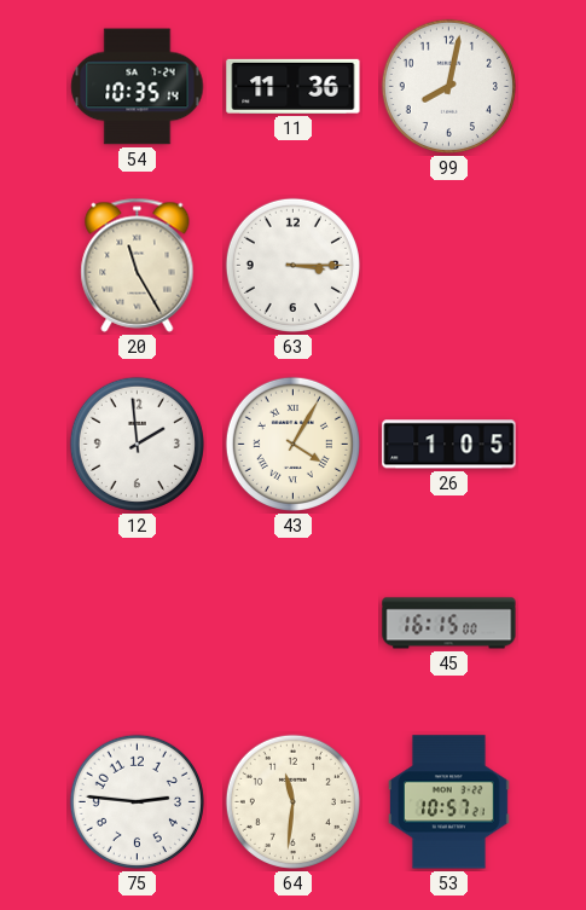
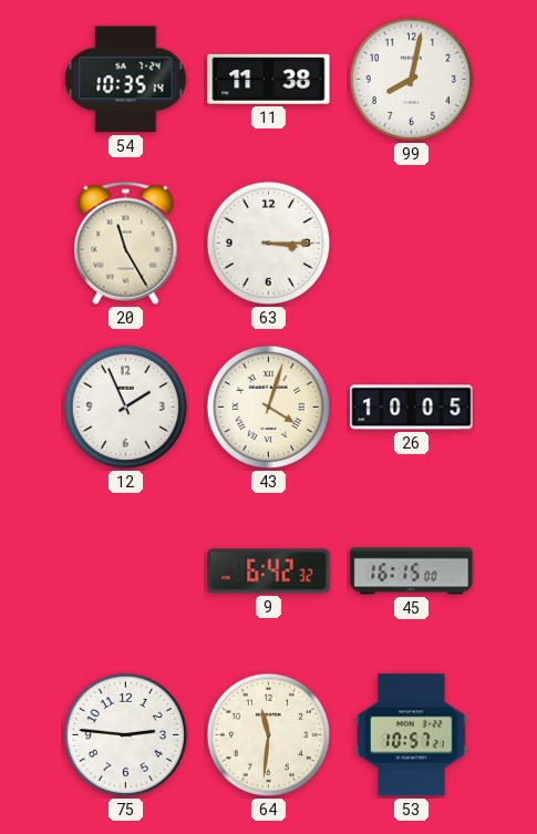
11: 11:36 -> 11:38
12: 1:59 -> 1:56
43: 4:05 -> 4:03
26: 1:05 -> 10:05
9: none -> 6:42
